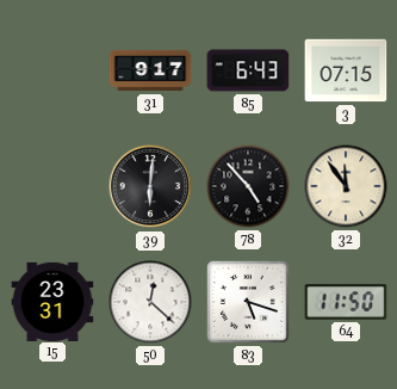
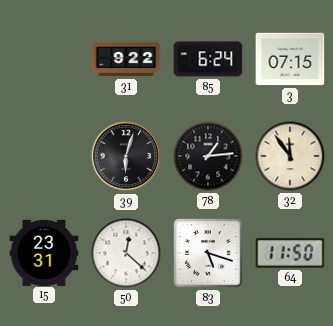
31: 9:17 -> 9:22
85: 6:43 -> 6:24
39: 6:01 -> 6:03
78: 4:53 -> 1:14
